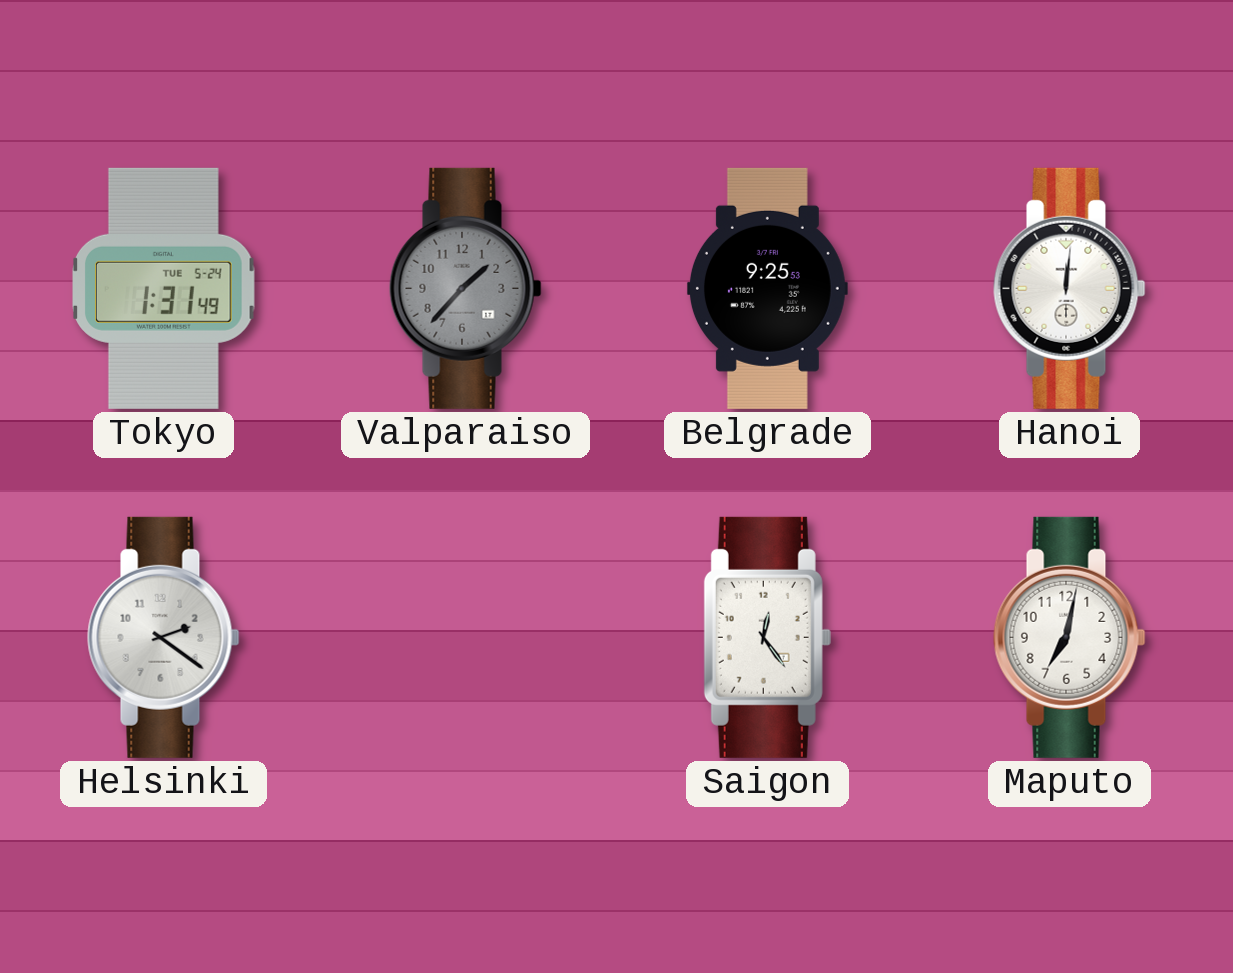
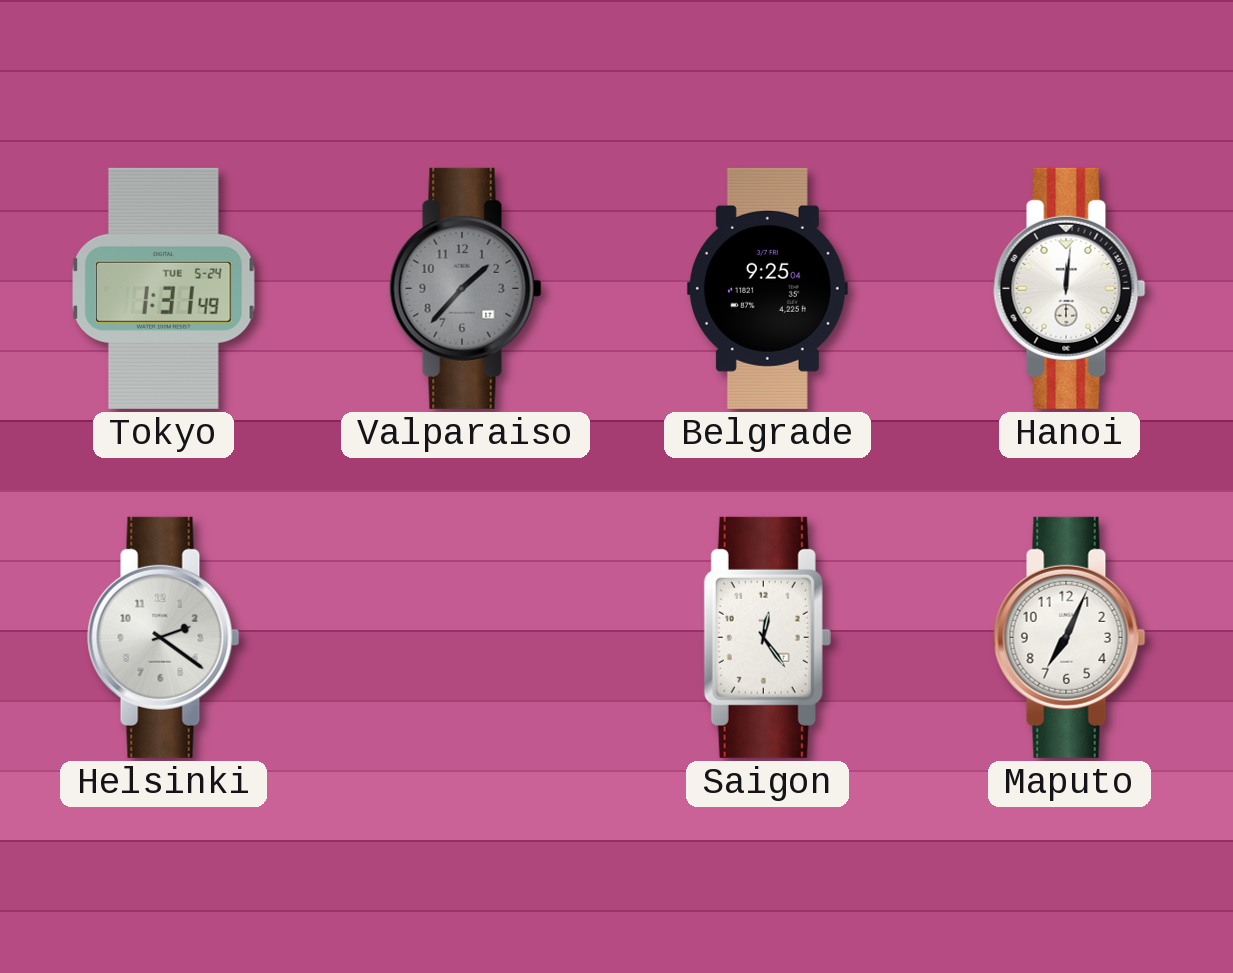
Belgrade: 9:25:53 -> 9:25:04
Maputo: 7:02 -> 7:04
